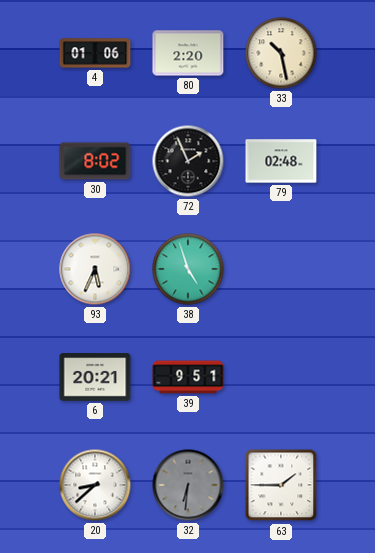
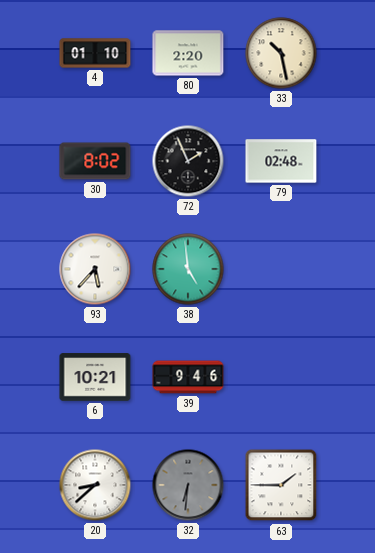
4: 01:06 -> 01:10
93: 5:34 -> 5:37
38: 4:57 -> 4:59
6: 20:21 -> 10:21
39: 9:51 -> 9:46
